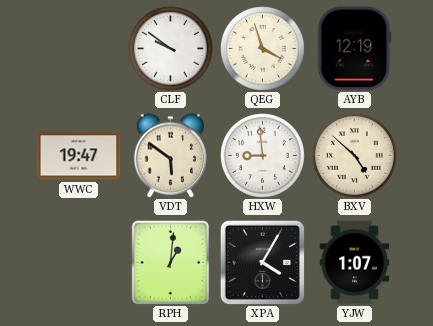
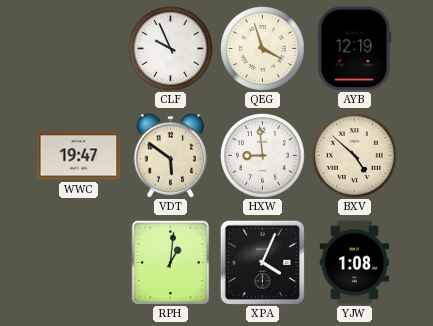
CLF: 9:51 -> 9:56
XPA: 4:05 -> 4:04
YJW: 1:07 -> 1:08
